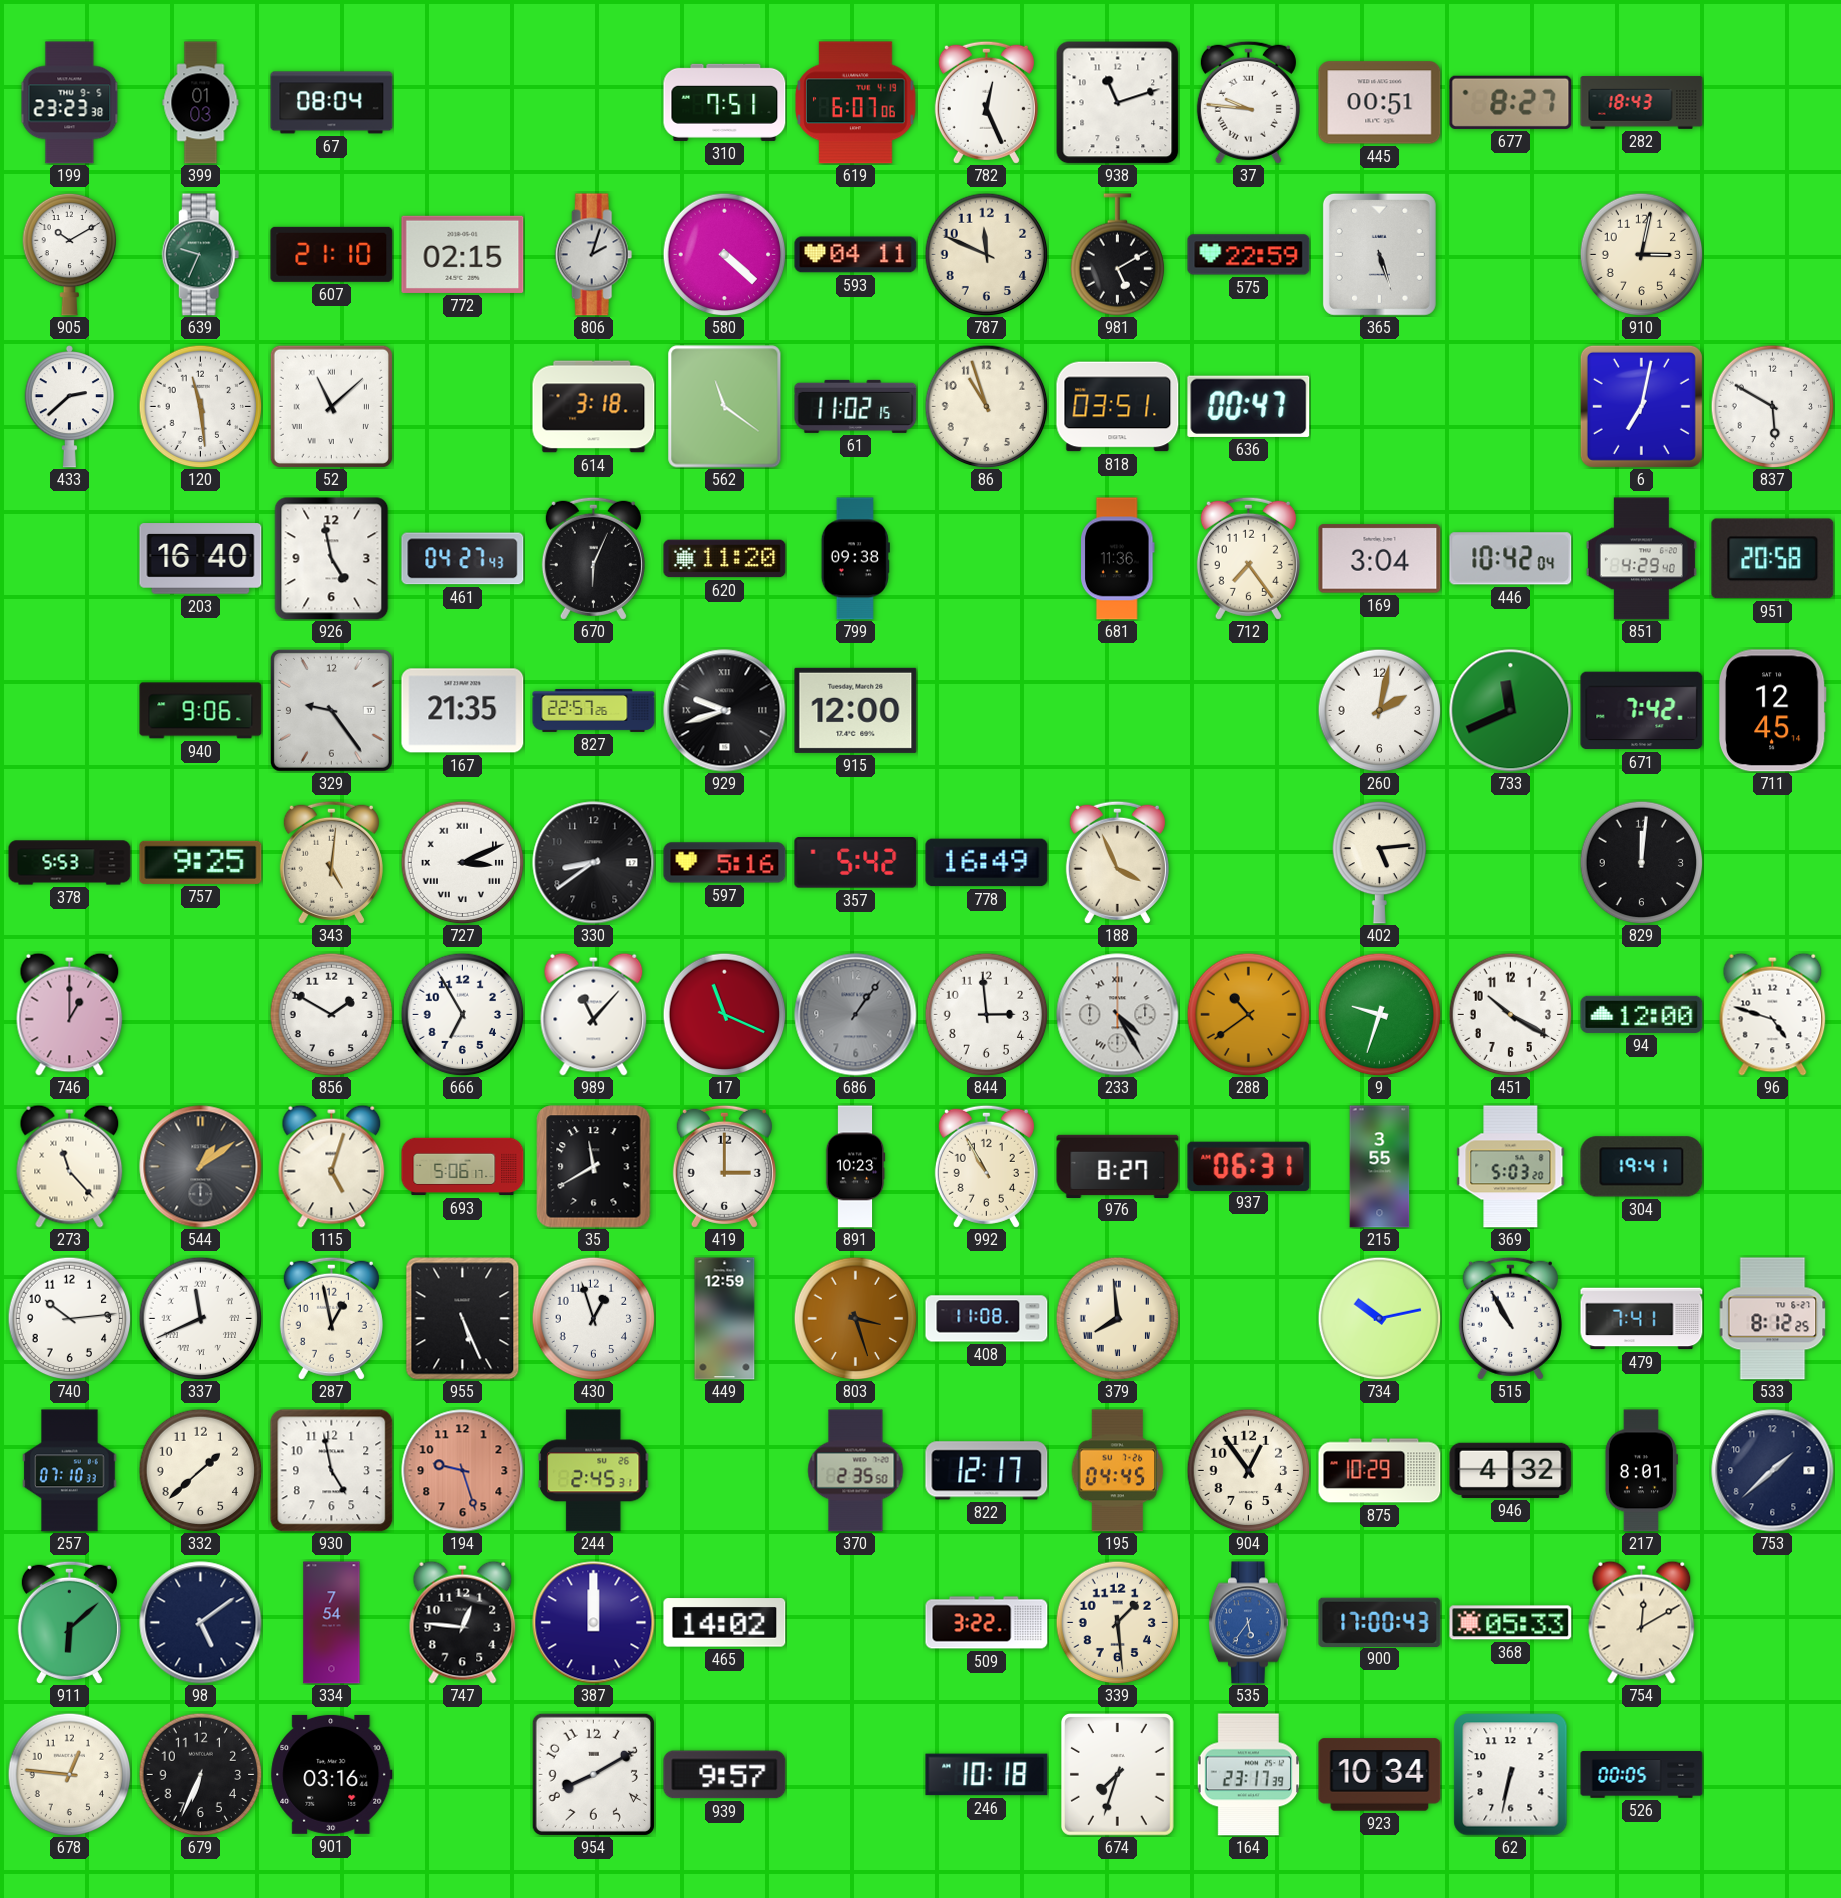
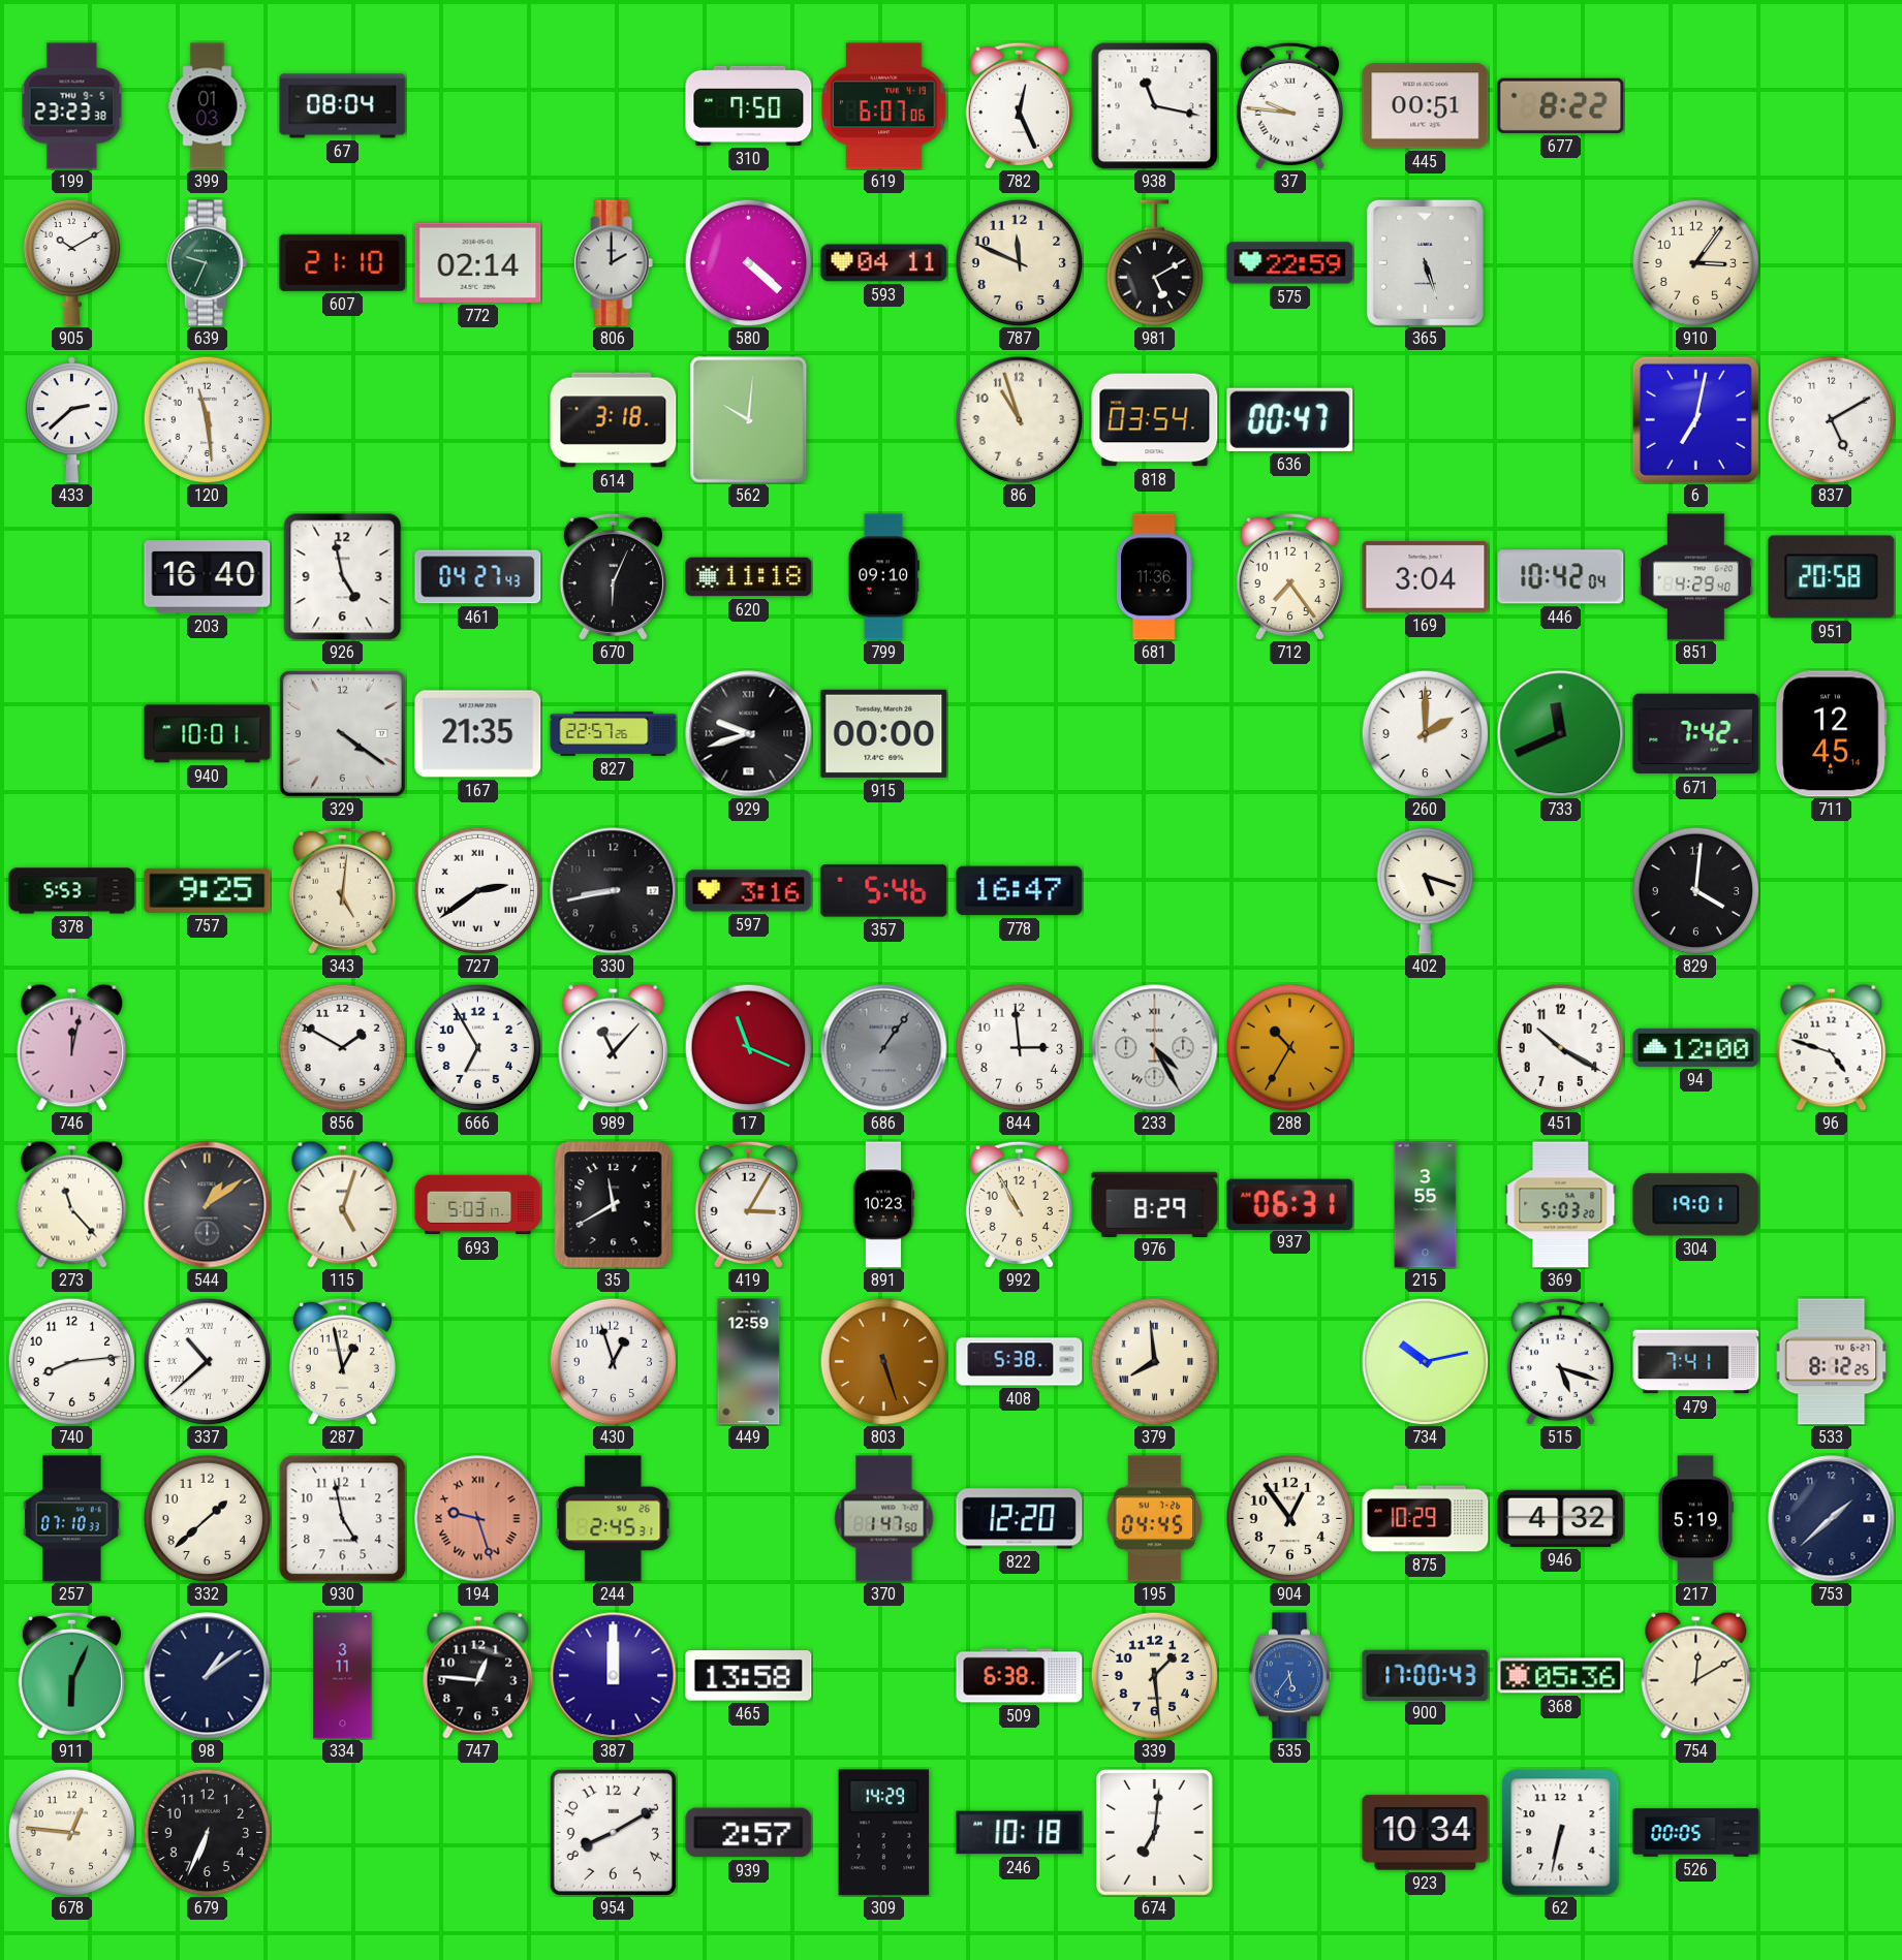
310: 7:51 -> 7:50
938: 11:12 -> 11:17
677: 8:27 -> 8:22
282: 18:43 -> none
772: 02:15 -> 02:14
806: 2:03 -> 2:00
910: 3:02 -> 3:06
52: 11:08 -> none
562: 11:21 -> 10:01
61: 11:02 -> none
818: 03:51 -> 03:54
837: 5:50 -> 5:10
620: 11:20 -> 11:18
799: 09:38 -> 09:10
940: 9:06 -> 10:01
329: 9:24 -> 4:21
915: 12:00 -> 00:00
260: 2:02 -> 2:00
727: 3:11 -> 2:39
330: 8:39 -> 8:43
597: 5:16 -> 3:16
357: 5:42 -> 5:46
778: 16:49 -> 16:47
188: 3:56 -> none
402: 5:14 -> 5:18
829: 12:01 -> 4:01
746: 1:00 -> 12:02
288: 10:39 -> 10:35
9: 9:33 -> none
693: 5:06 -> 5:03
419: 3:00 -> 3:05
976: 8:27 -> 8:29
304: 19:41 -> 19:01
740: 10:14 -> 8:14
337: 11:41 -> 10:38
955: 5:26 -> none
803: 3:27 -> 5:27
408: 11:08 -> 5:38
515: 10:55 -> 5:18
194 numerals: Arabic -> Roman
370: 2:35 -> 1:47
822: 12:17 -> 12:20
217: 8:01 -> 5:19
911: 6:08 -> 6:04
98: 5:09 -> 1:09
334: 7:54 -> 3:11
465: 14:02 -> 13:58
509: 3:22 -> 6:38
368: 05:33 -> 05:36
901: 03:16 -> none
939: 9:57 -> 2:57
309: none -> 14:29
674: 7:33 -> 7:01
164: 23:17 -> none
